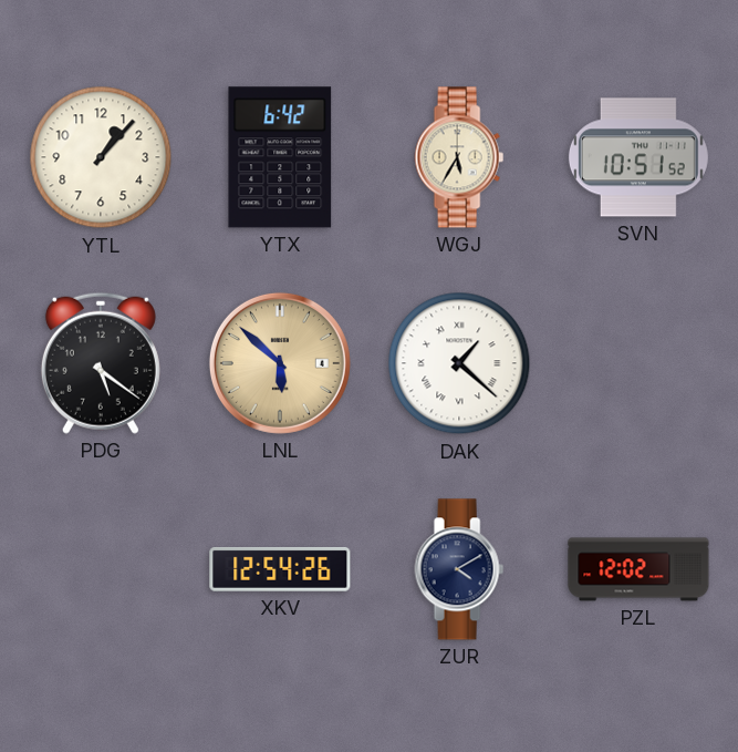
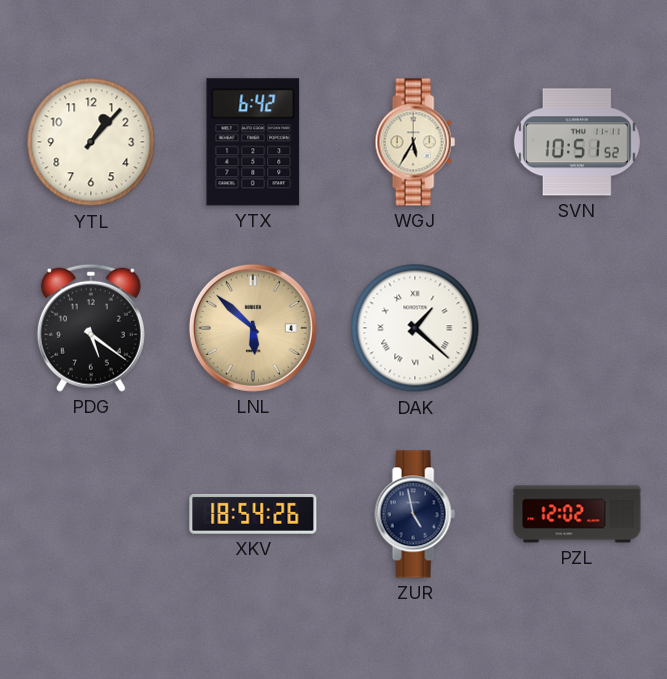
XKV: 12:54 -> 18:54
ZUR: 4:10 -> 4:58
